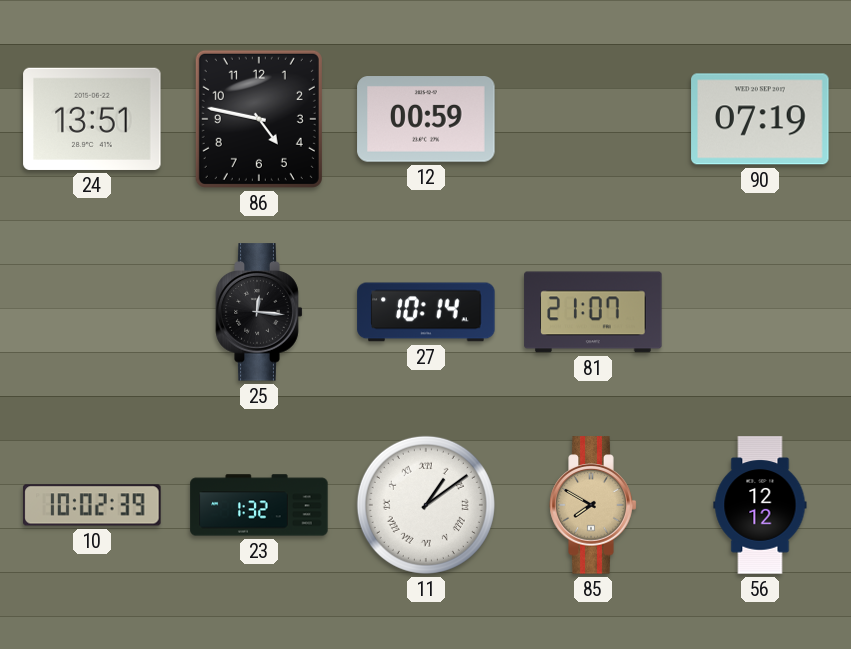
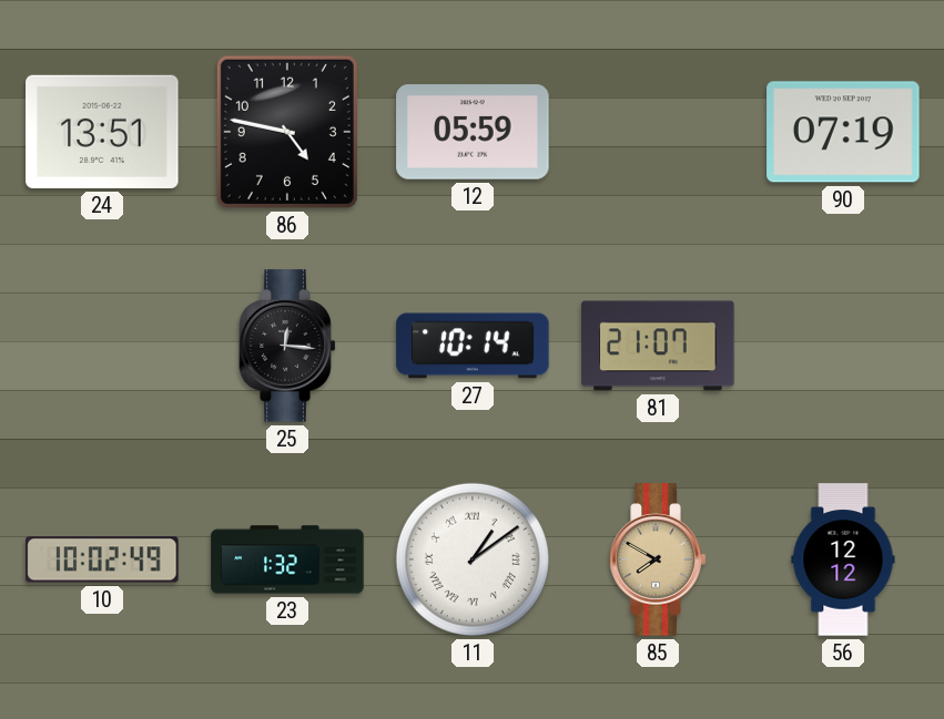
12: 00:59 -> 05:59
10: 10:02:39 -> 10:02:49
